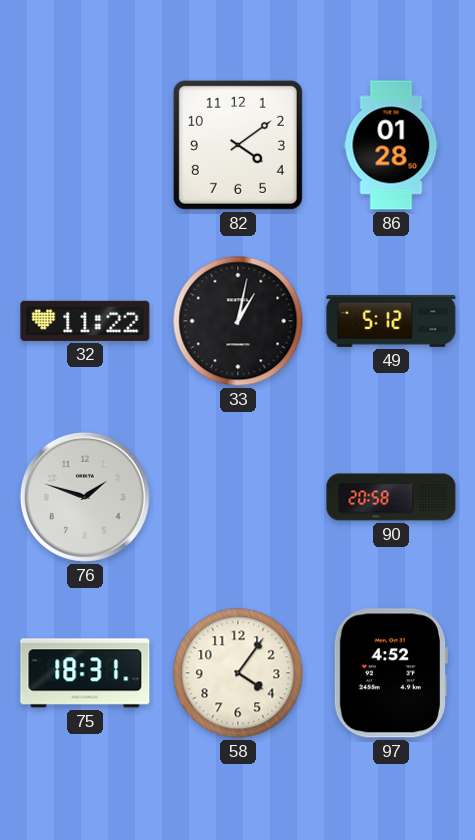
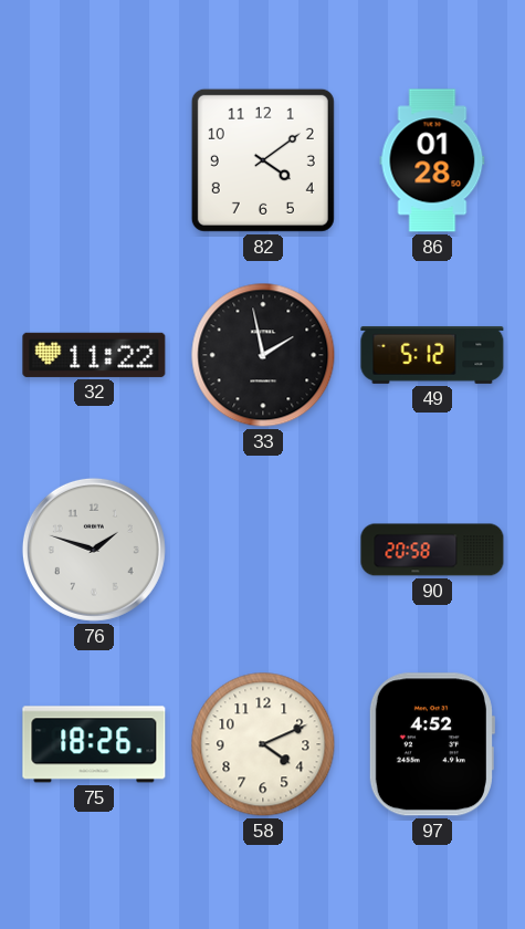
33: 1:02 -> 1:58
75: 18:31 -> 18:26
58: 4:06 -> 4:11
